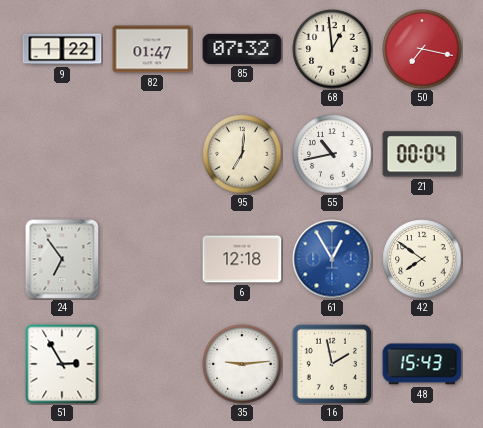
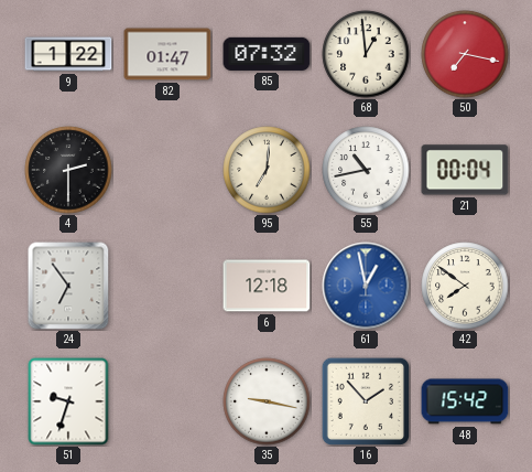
4: none -> 2:30
61: 12:55 -> 12:58
51: 2:55 -> 9:33
35: 9:14 -> 9:17
16: 1:58 -> 1:53
48: 15:43 -> 15:42
